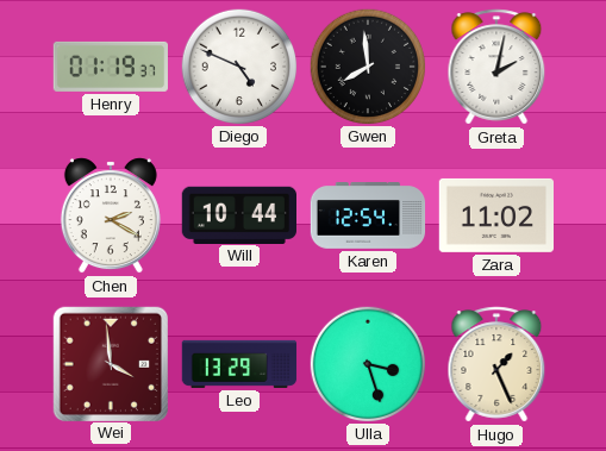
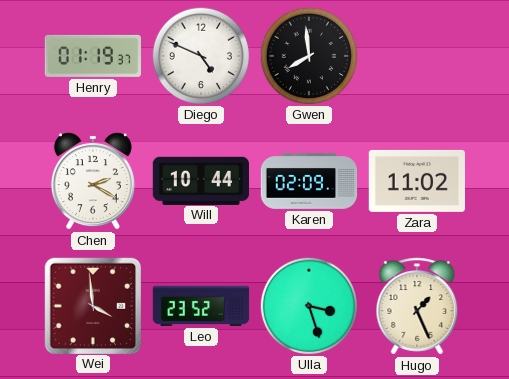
Greta: 2:02 -> none
Karen: 12:54 -> 02:09
Leo: 13:29 -> 23:52
